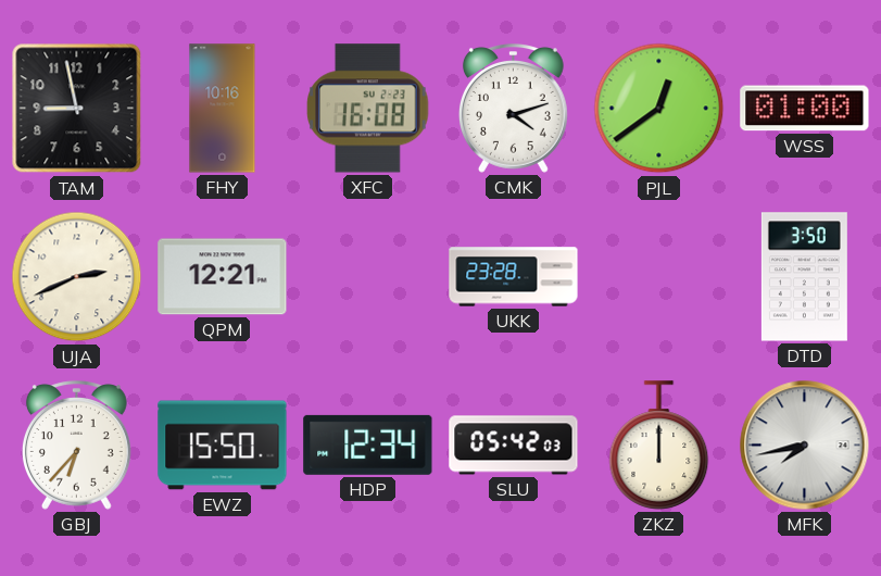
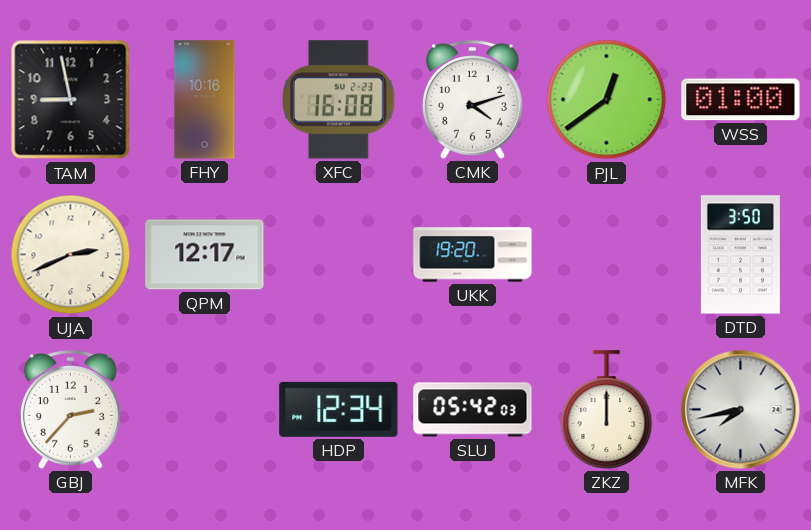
QPM: 12:21 -> 12:17
UKK: 23:28 -> 19:20
GBJ: 6:37 -> 2:37
EWZ: 15:50 -> none
